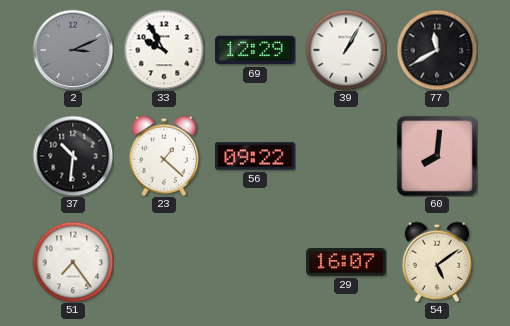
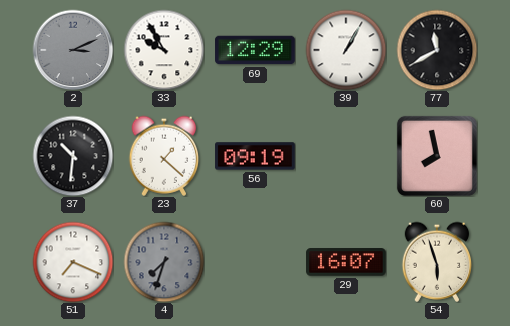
56: 09:22 -> 09:19
60: 8:01 -> 7:58
51: 7:24 -> 7:19
4: none -> 7:33
54: 5:09 -> 5:57
